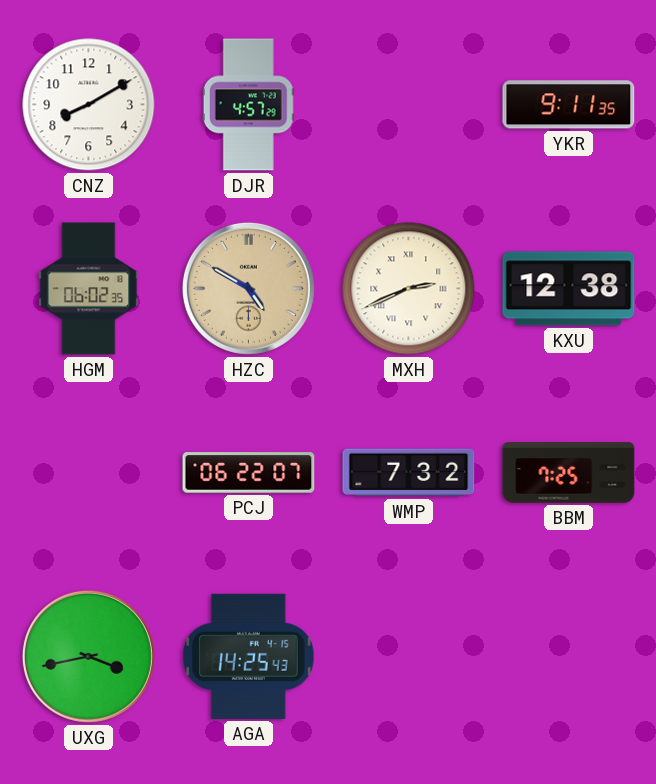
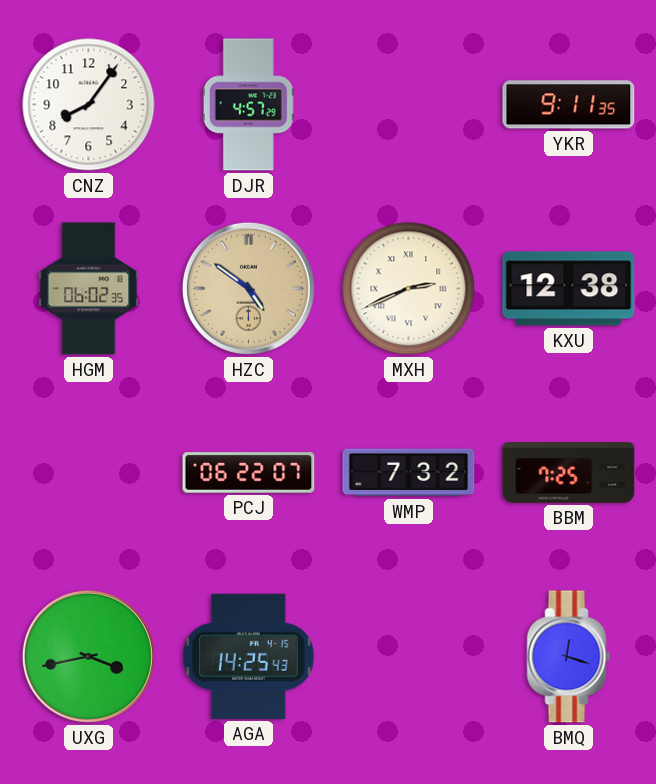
CNZ: 8:10 -> 8:06
HZC: 4:50 -> 4:51
BMQ: none -> 12:18
